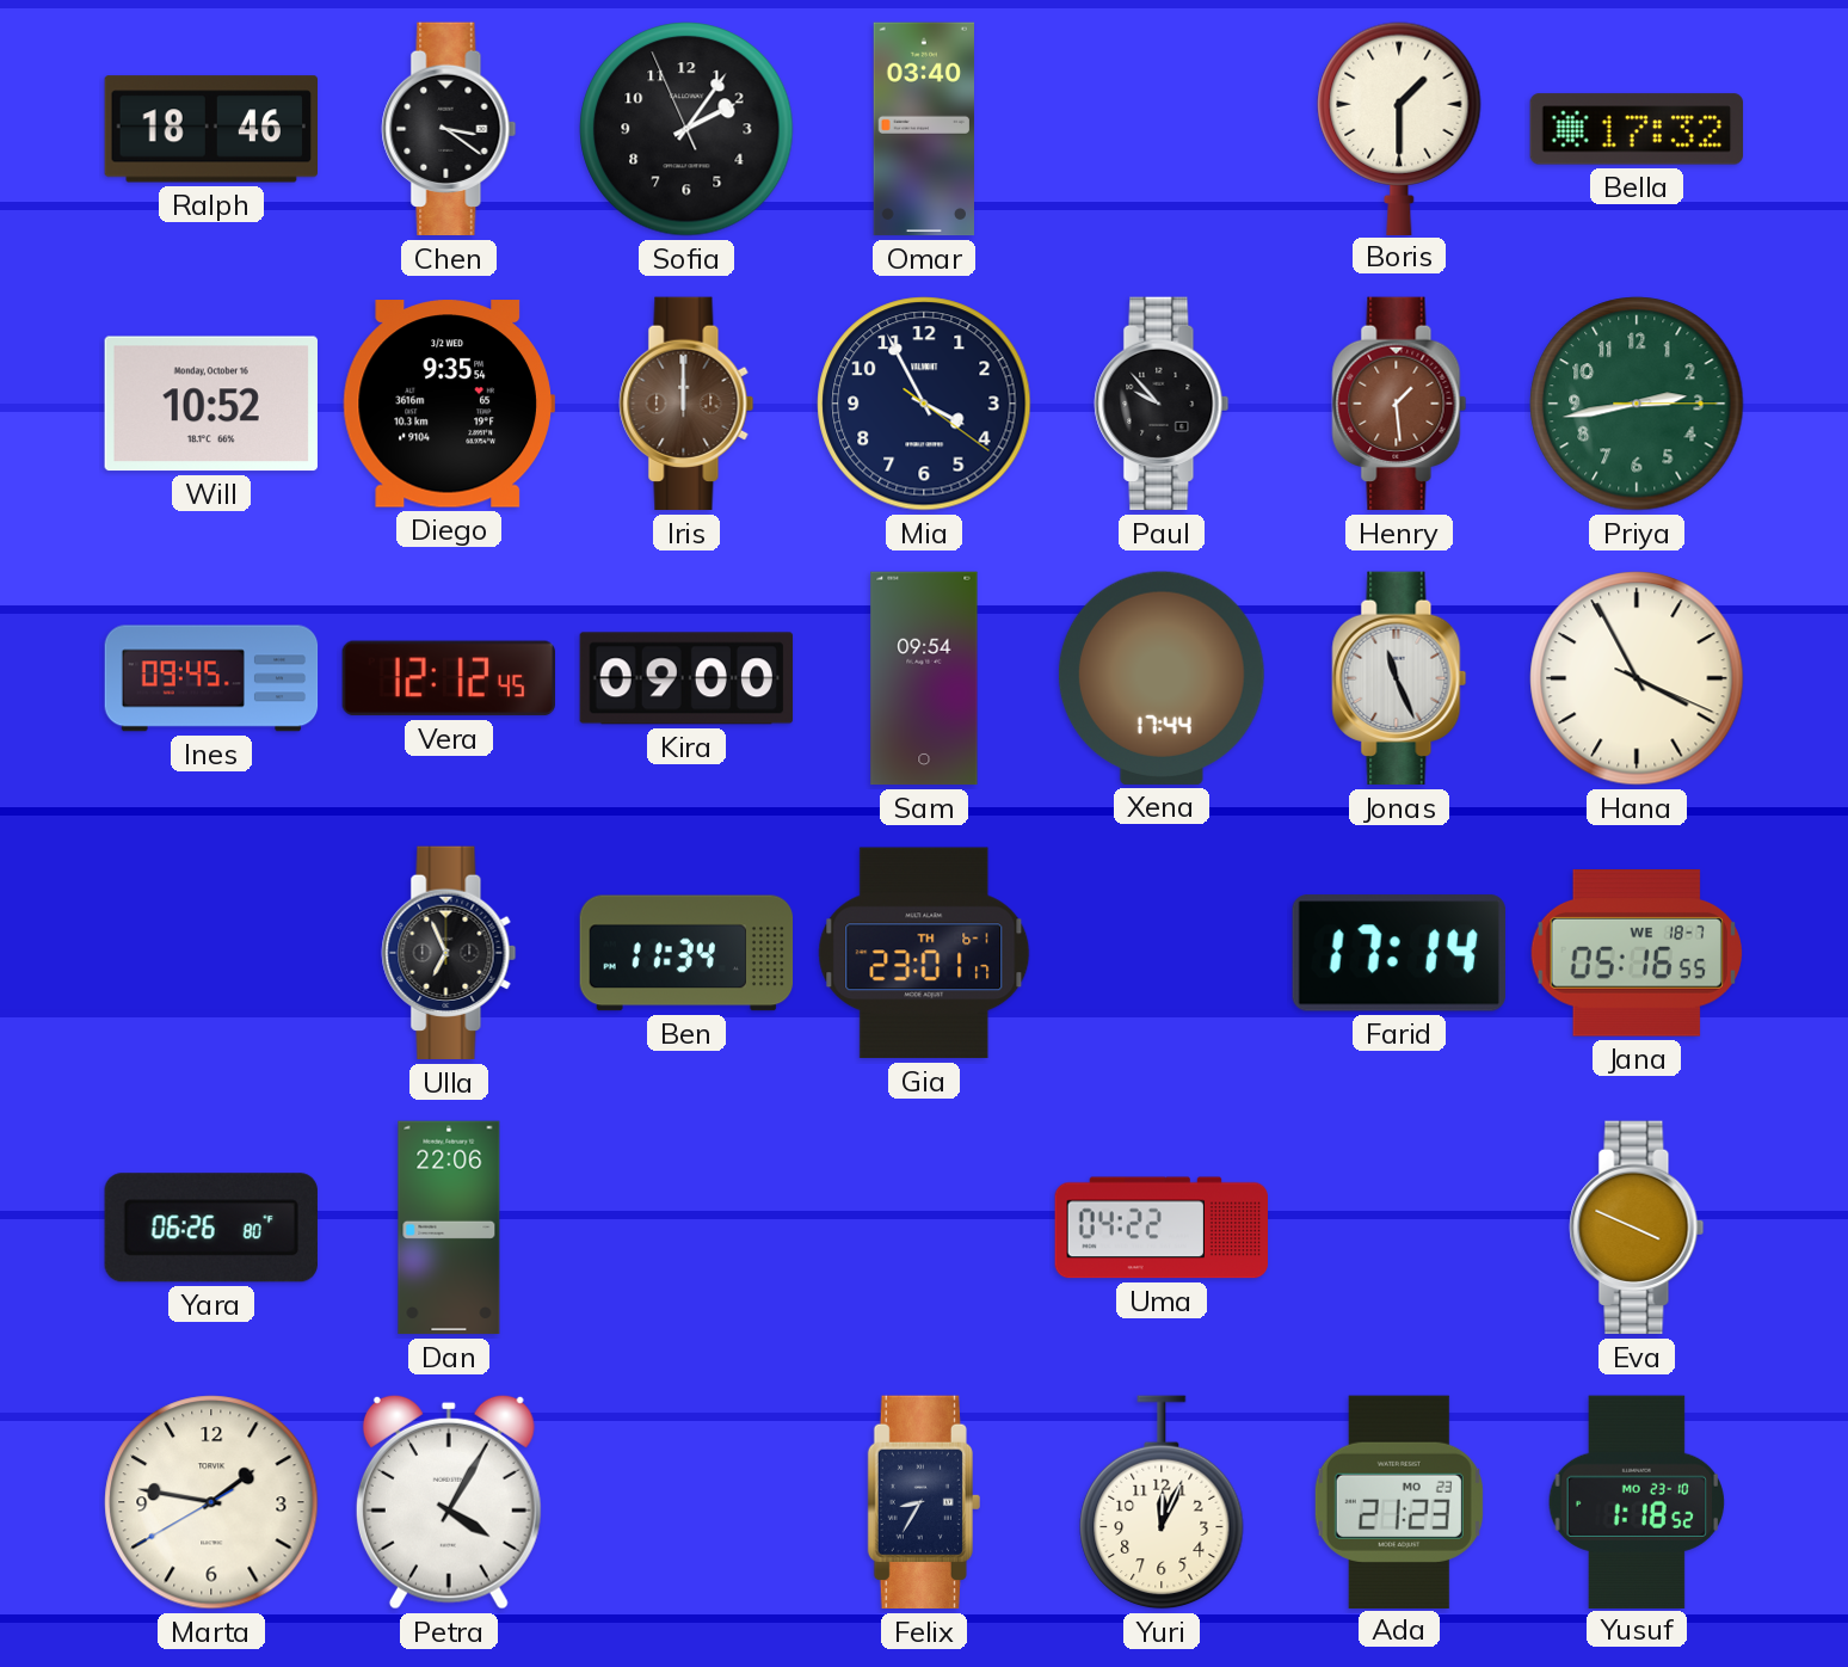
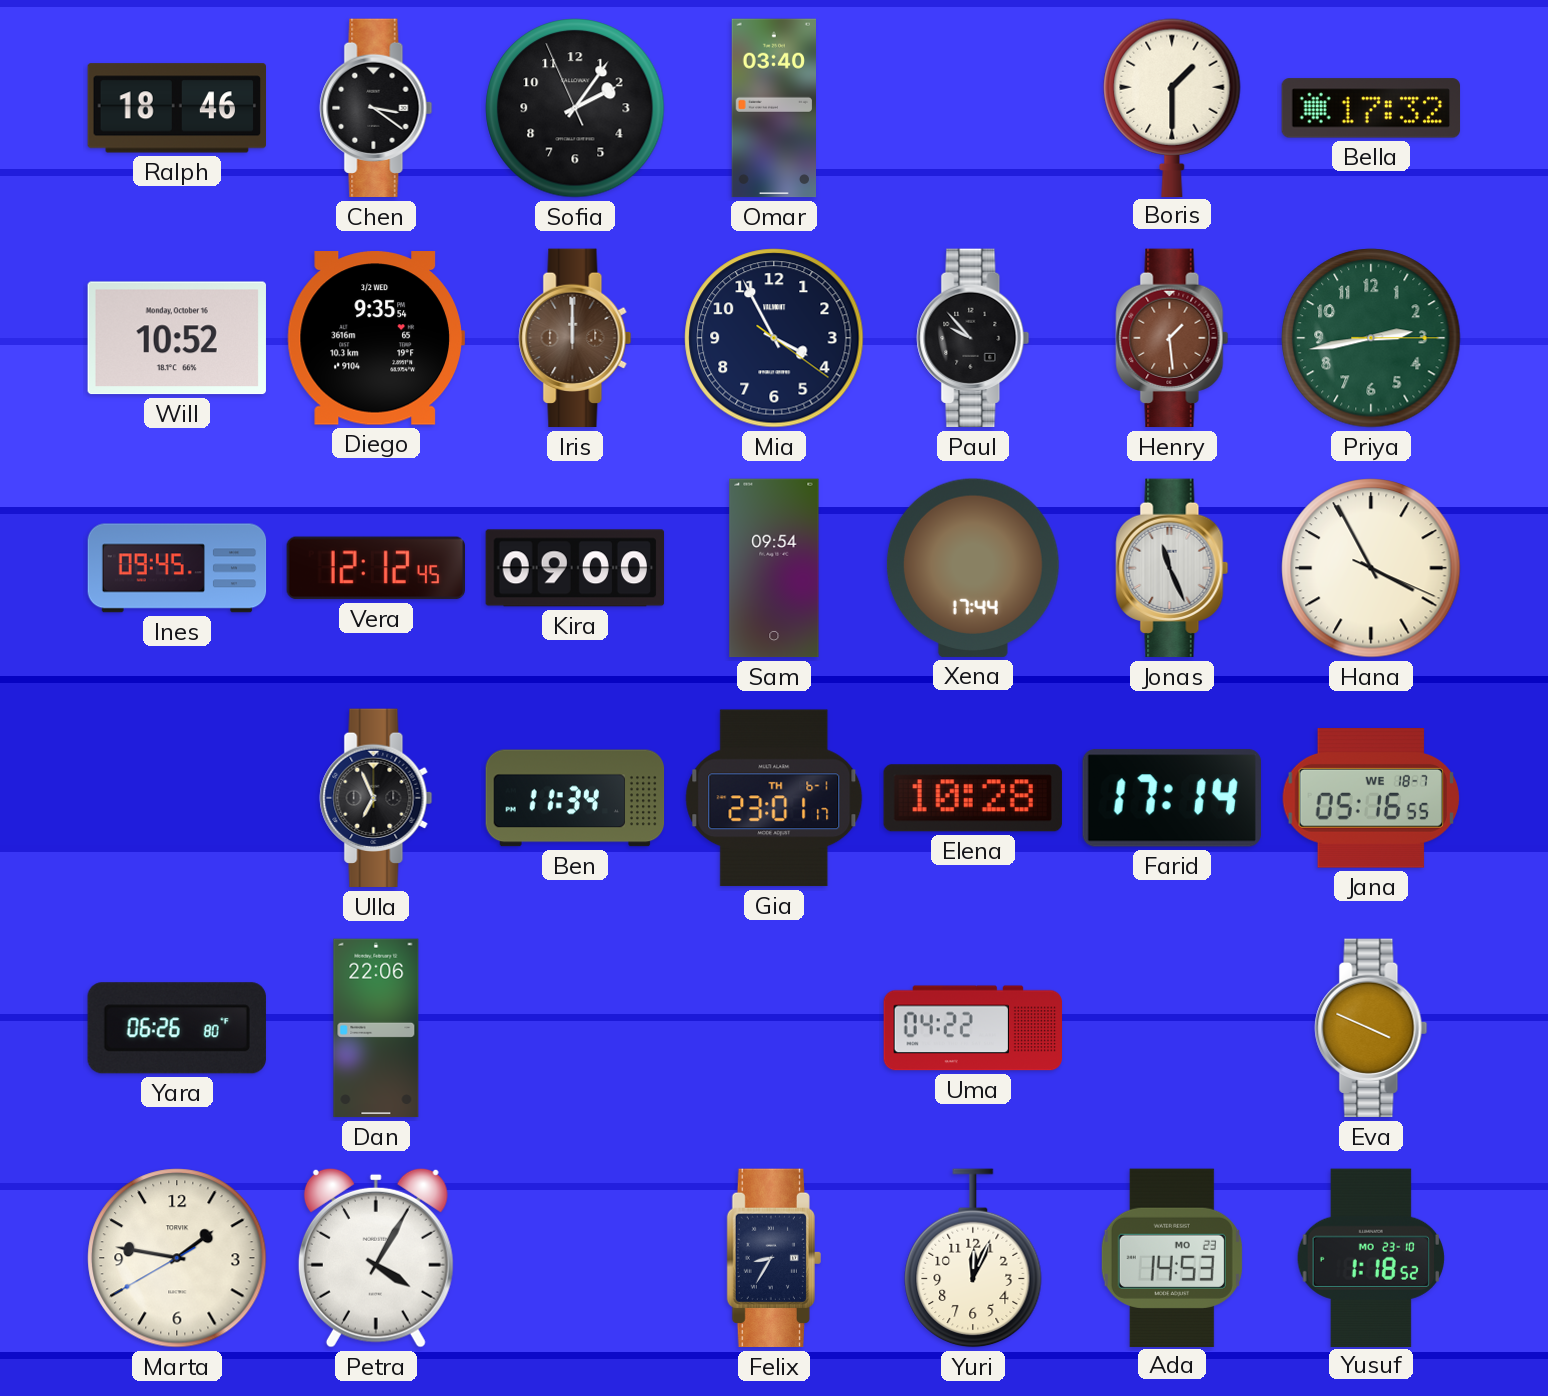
Elena: none -> 10:28
Ada: 21:23 -> 14:53
